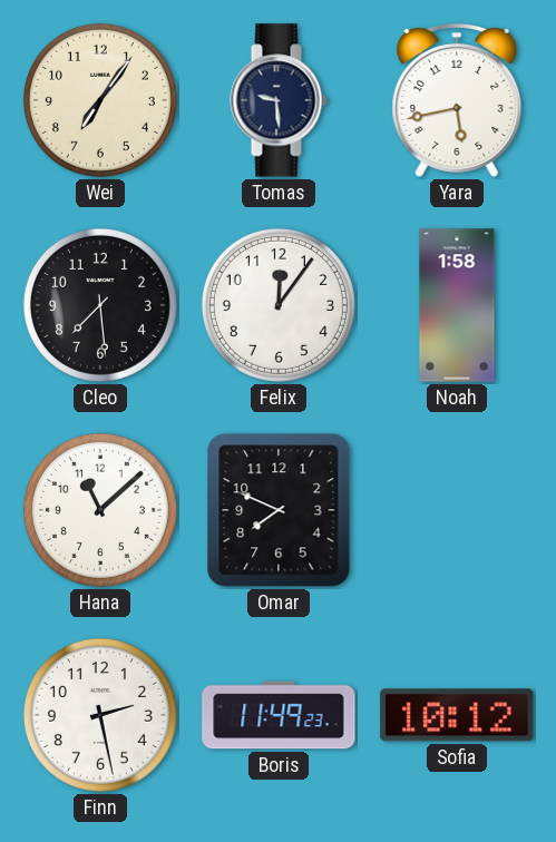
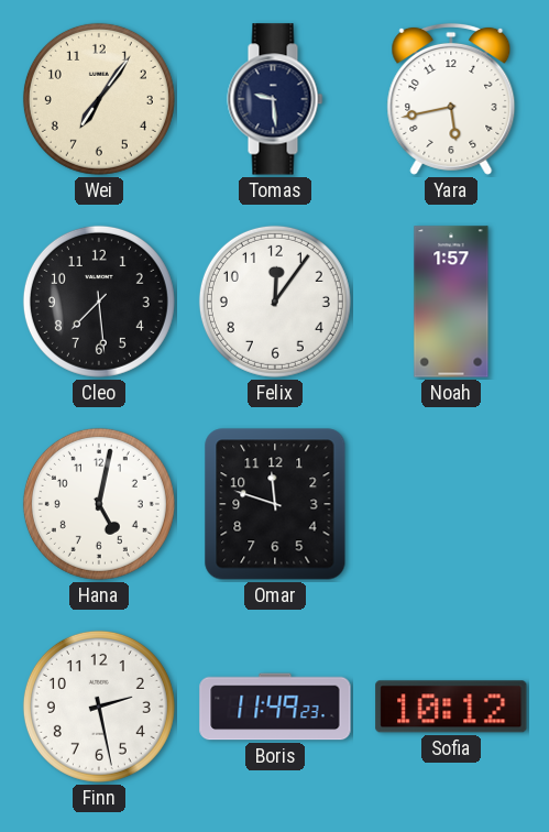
Noah: 1:58 -> 1:57
Hana: 11:08 -> 5:02
Omar: 7:49 -> 11:48
